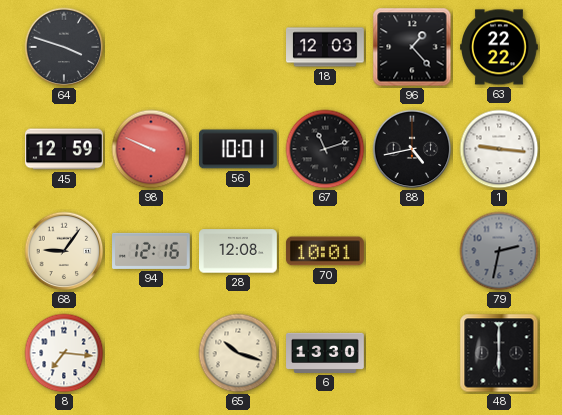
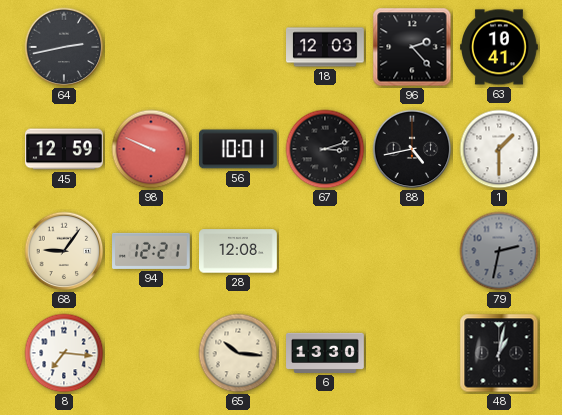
64: 3:48 -> 2:43
96: 1:23 -> 2:23
63: 22:22 -> 10:41
67: 11:12 -> 3:12
1: 9:16 -> 1:30
94: 12:16 -> 12:21
70: 10:01 -> none
65: 10:18 -> 10:16
48: 6:00 -> 1:02
